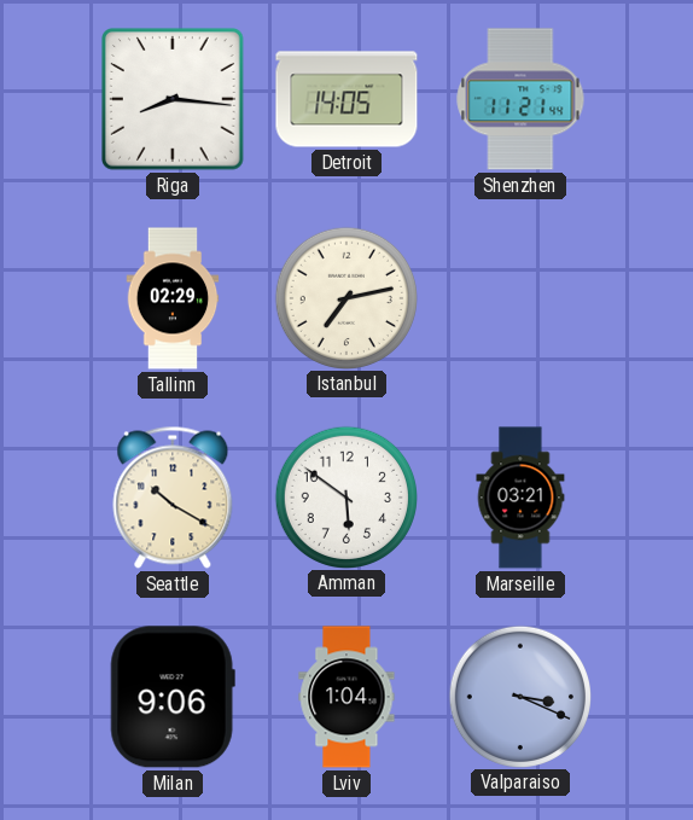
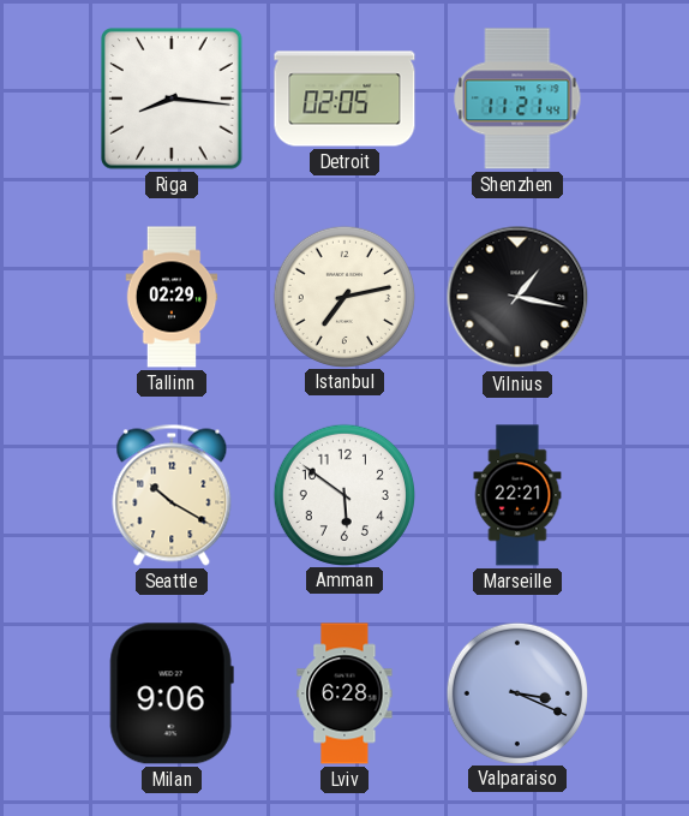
Detroit: 14:05 -> 02:05
Vilnius: none -> 1:17
Marseille: 03:21 -> 22:21
Lviv: 1:04 -> 6:28
